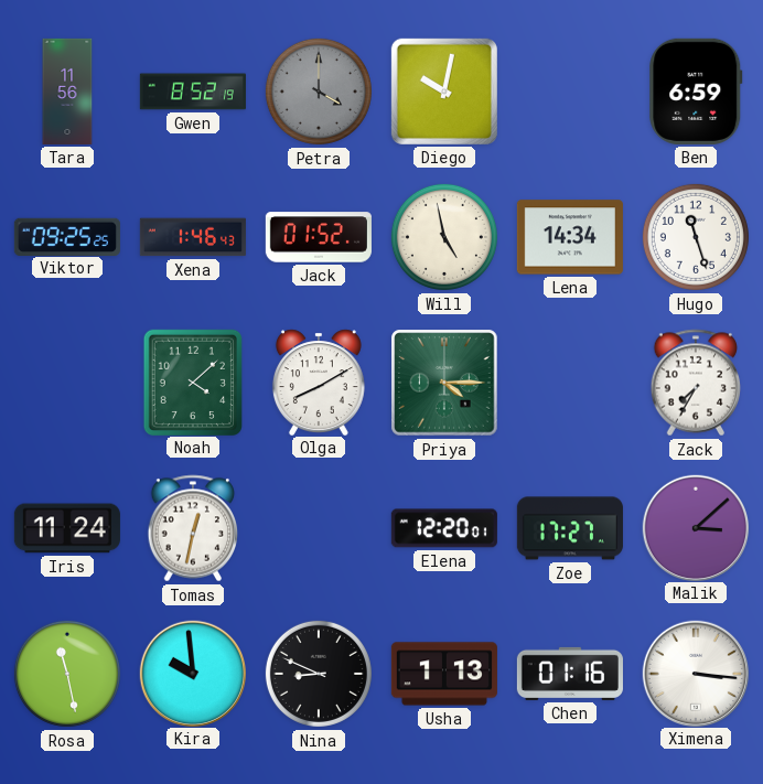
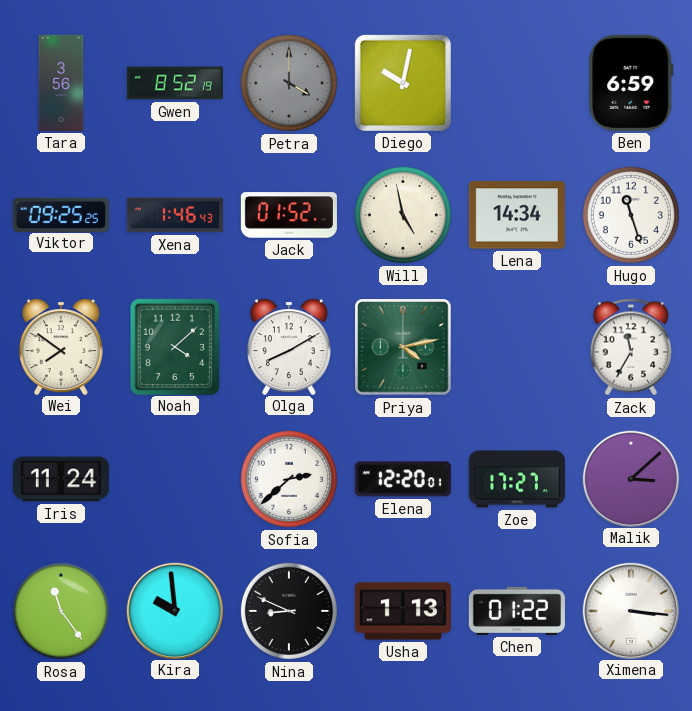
Tara: 11:56 -> 3:56
Wei: none -> 7:51
Priya: 4:15 -> 4:13
Zack: 7:35 -> 11:35
Tomas: 12:32 -> none
Sofia: none -> 2:38
Rosa: 11:28 -> 11:24
Chen: 01:16 -> 01:22
